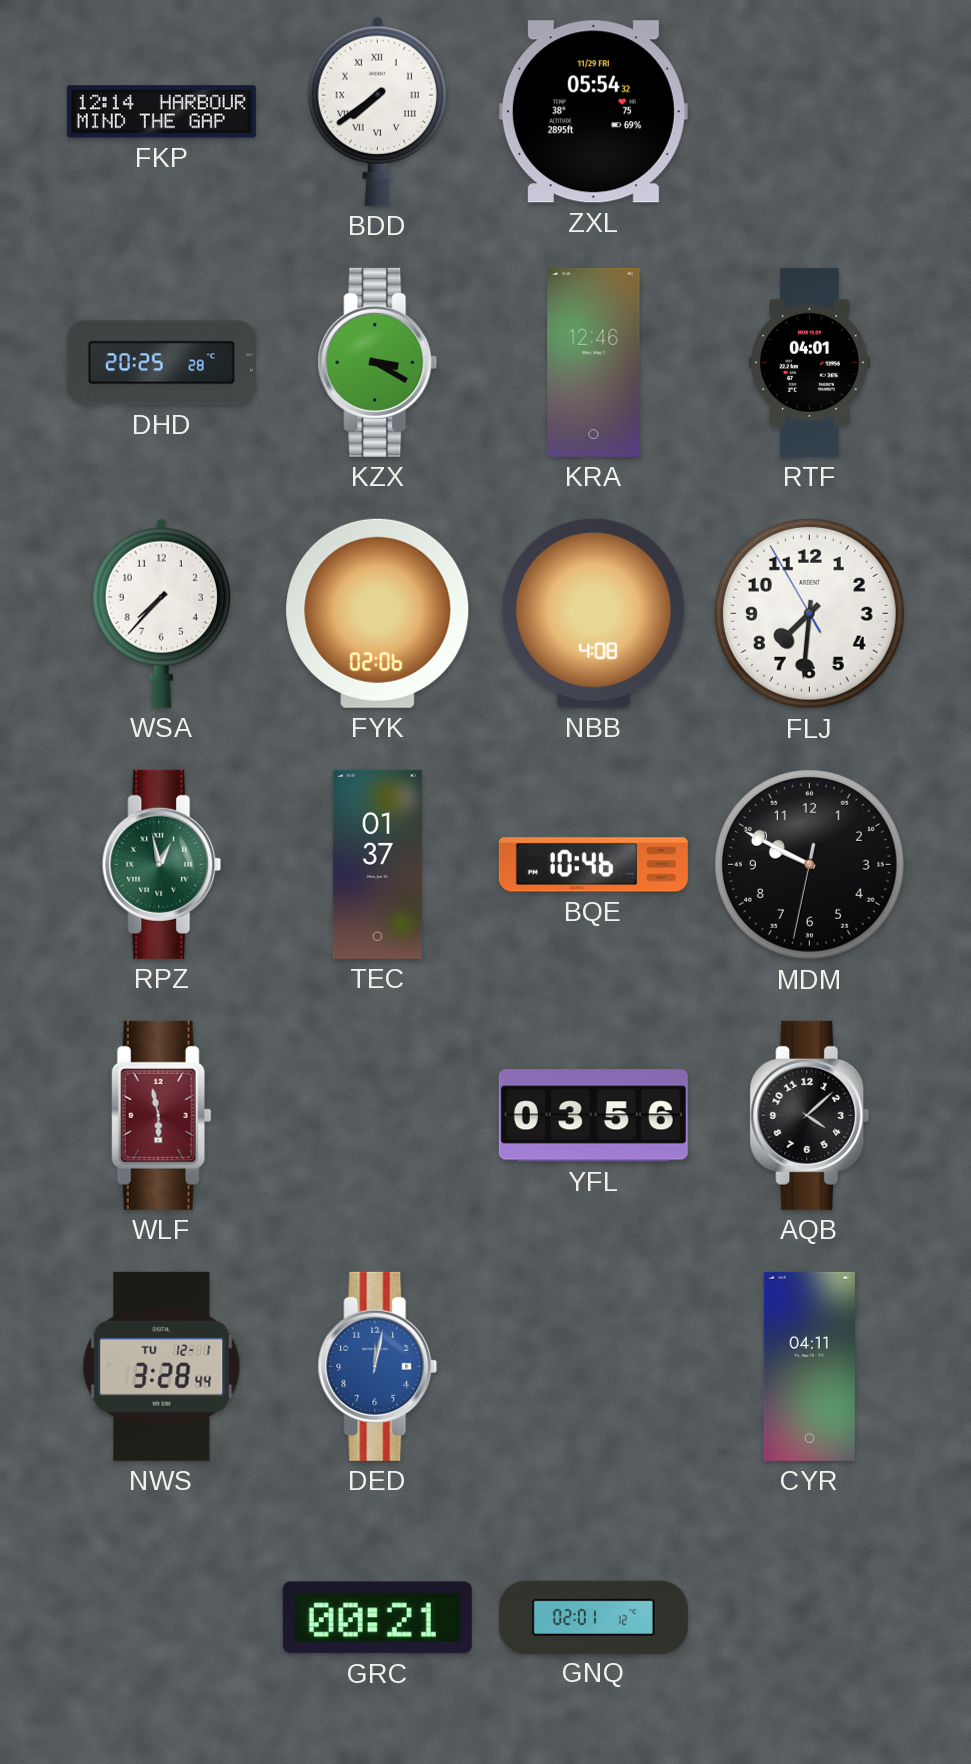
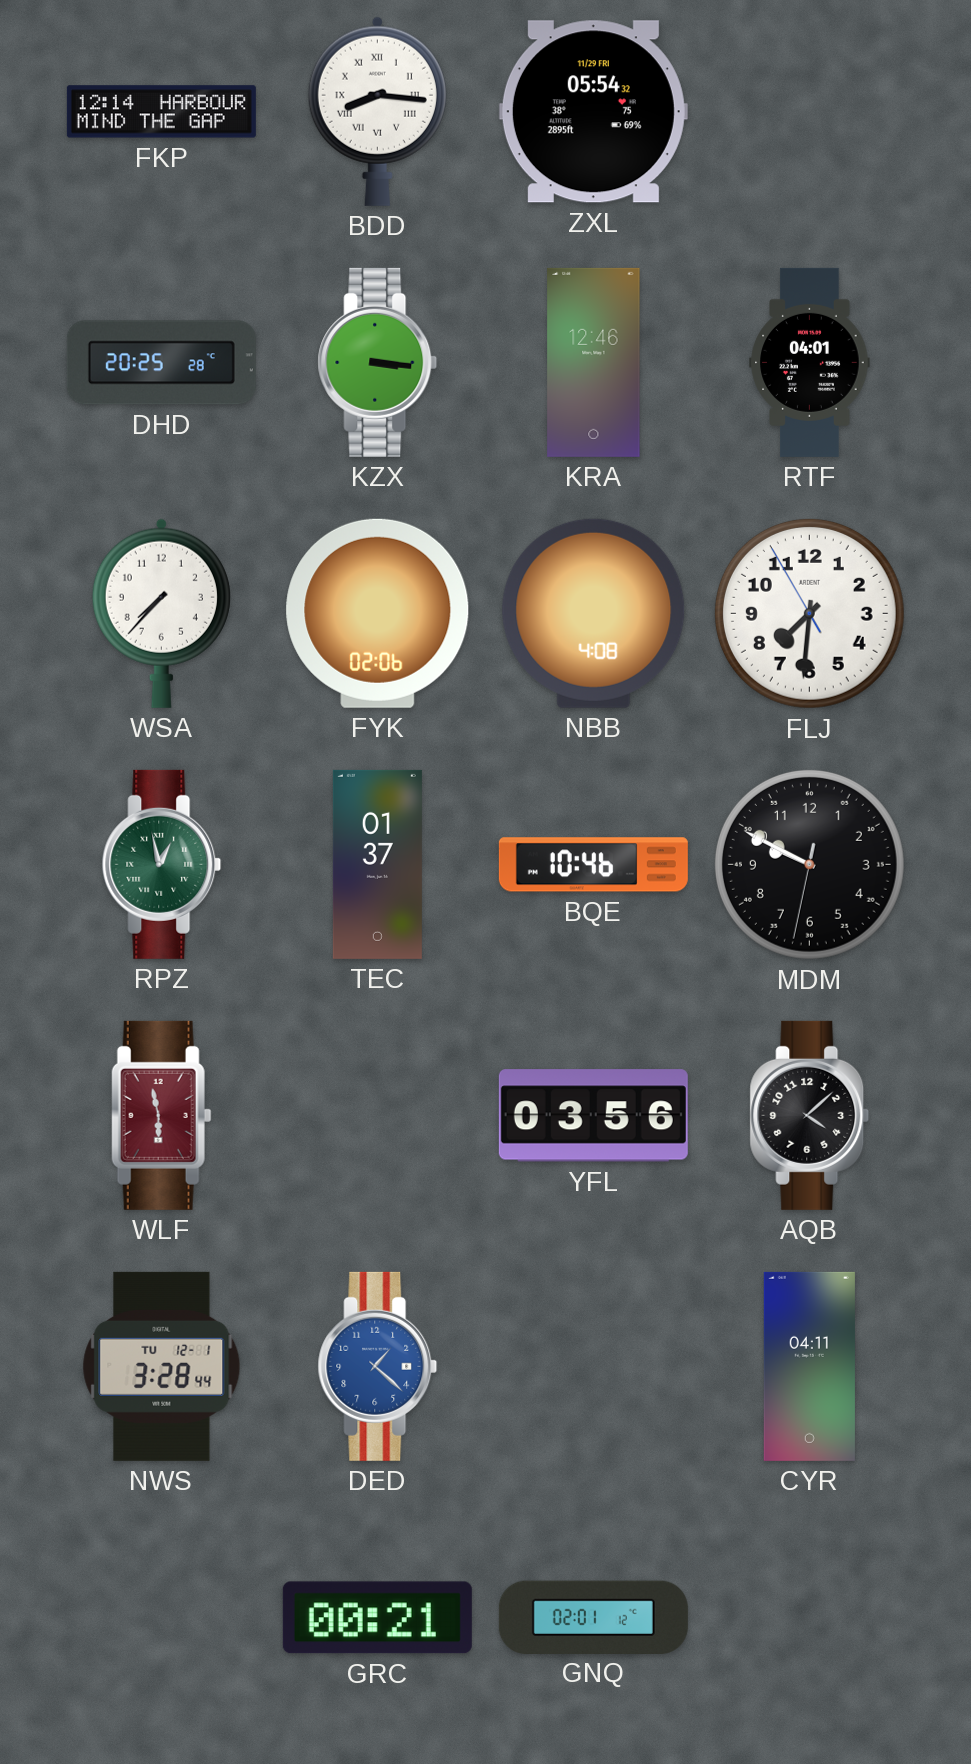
BDD: 7:39 -> 8:16
KZX: 3:20 -> 3:16
DED: 12:02 -> 1:22
